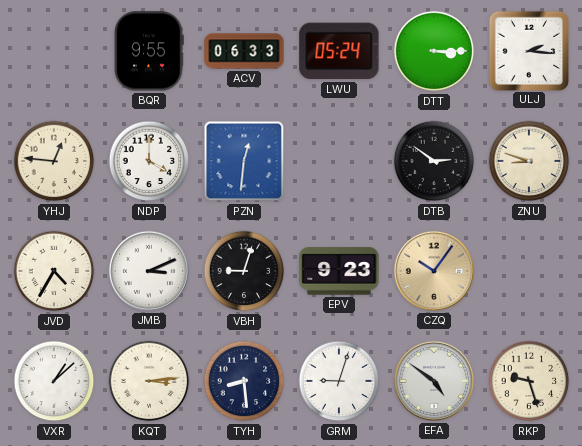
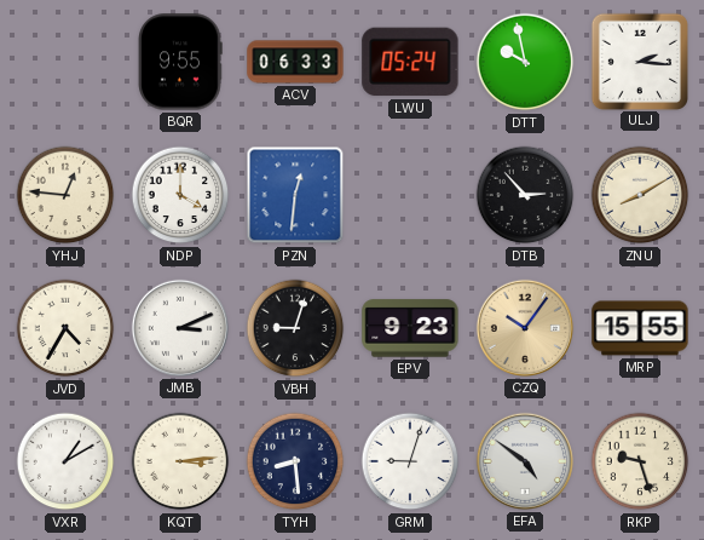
DTT: 3:15 -> 9:58
DTB: 2:51 -> 2:53
ZNU: 8:48 -> 8:10
MRP: none -> 15:55
VXR: 1:08 -> 1:10
